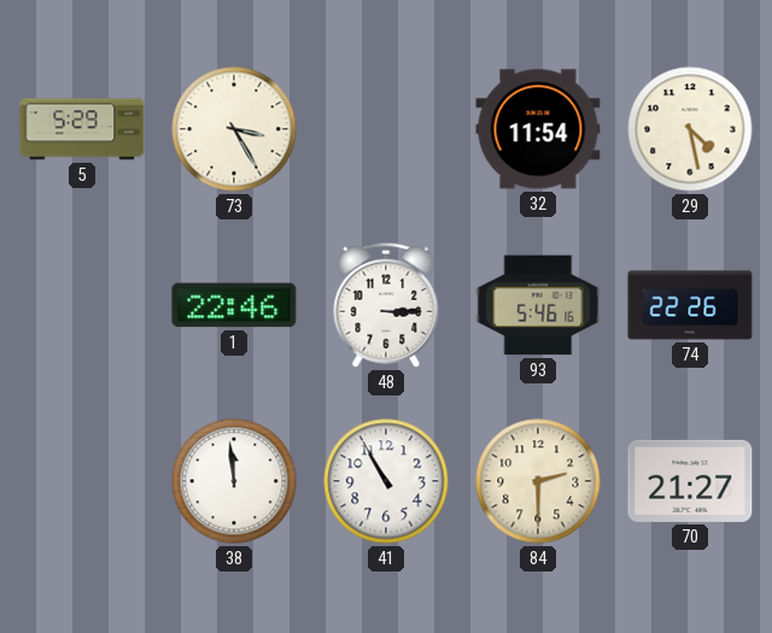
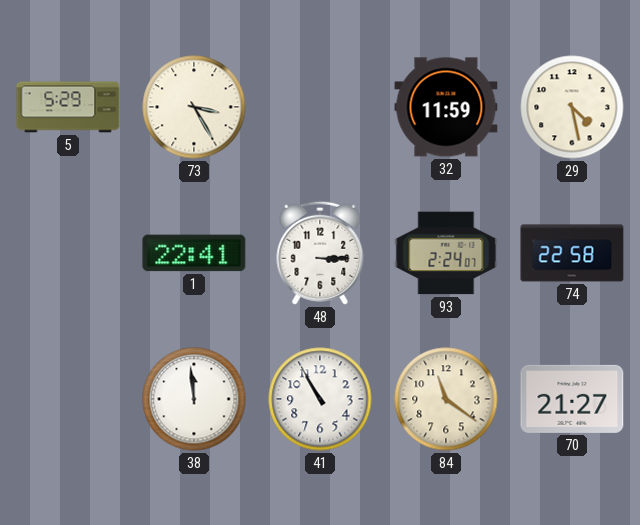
32: 11:54 -> 11:59
1: 22:46 -> 22:41
93: 5:46 -> 2:24
74: 22:26 -> 22:58
84: 2:30 -> 11:21
